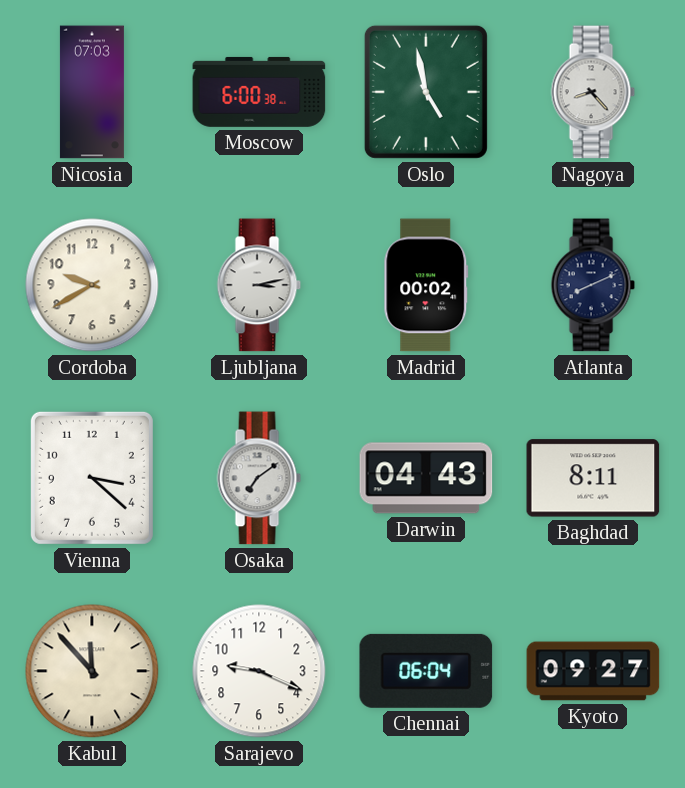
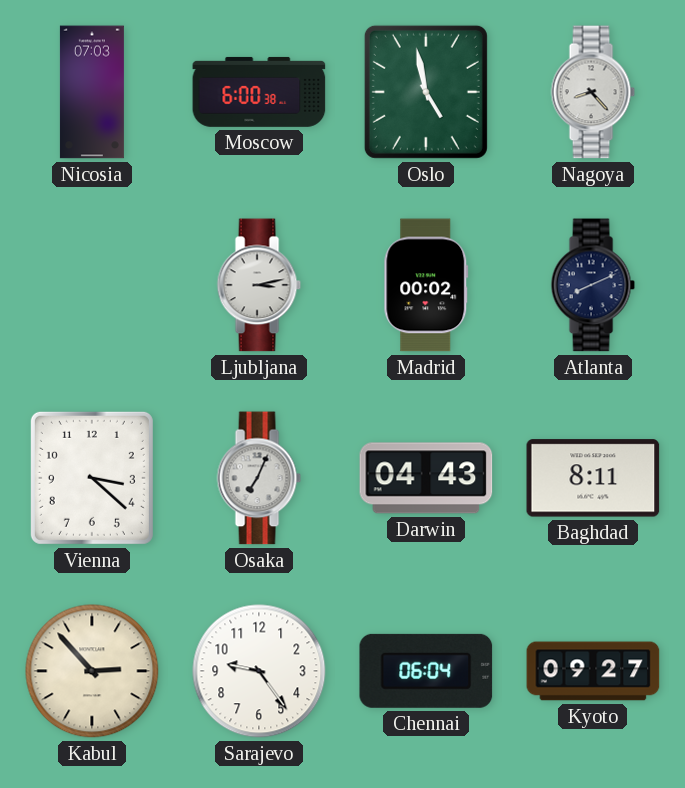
Cordoba: 9:40 -> none
Osaka: 7:09 -> 7:04
Kabul: 11:53 -> 2:53
Sarajevo: 9:19 -> 9:24
